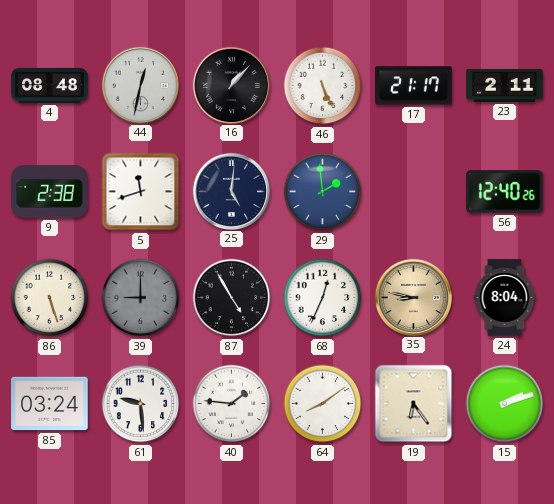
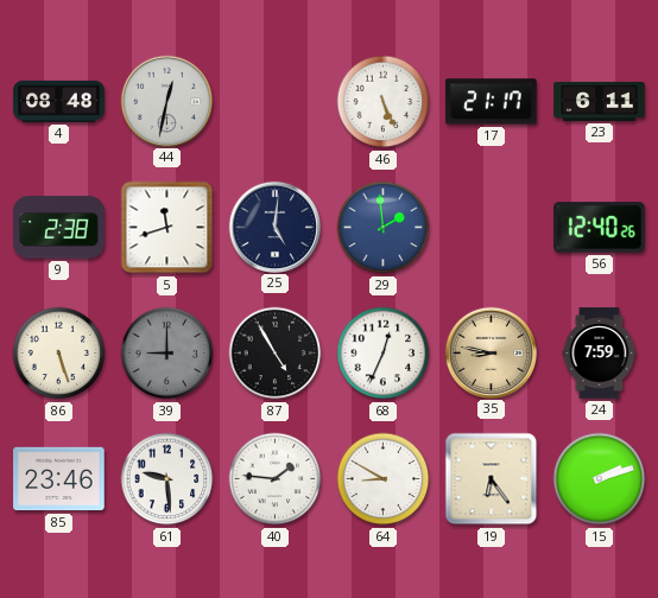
16: 1:07 -> none
23: 2:11 -> 6:11
24: 8:04 -> 7:59
85: 03:24 -> 23:46
64: 8:09 -> 8:50
